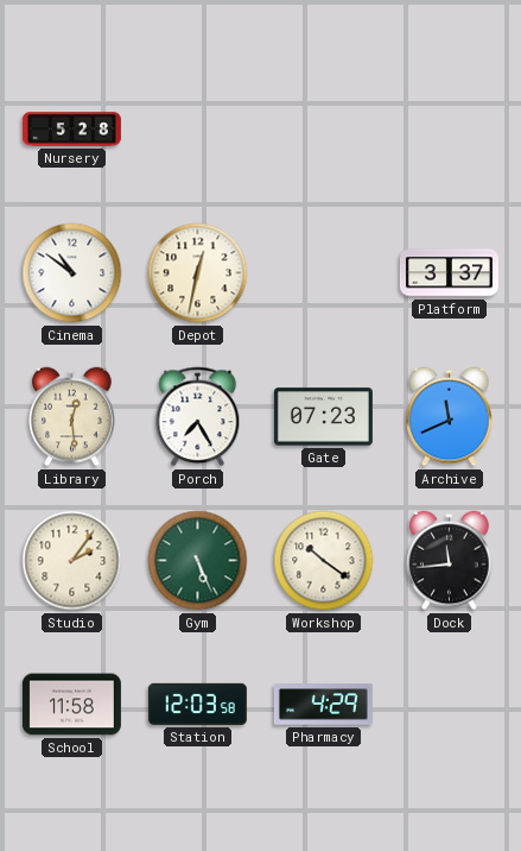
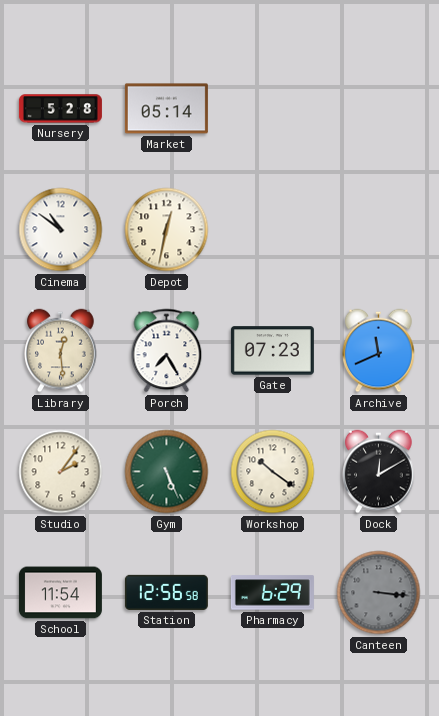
Market: none -> 05:14
Platform: 3:37 -> none
Dock: 11:44 -> 12:10
School: 11:58 -> 11:54
Station: 12:03 -> 12:56
Pharmacy: 4:29 -> 6:29
Canteen: none -> 3:16
